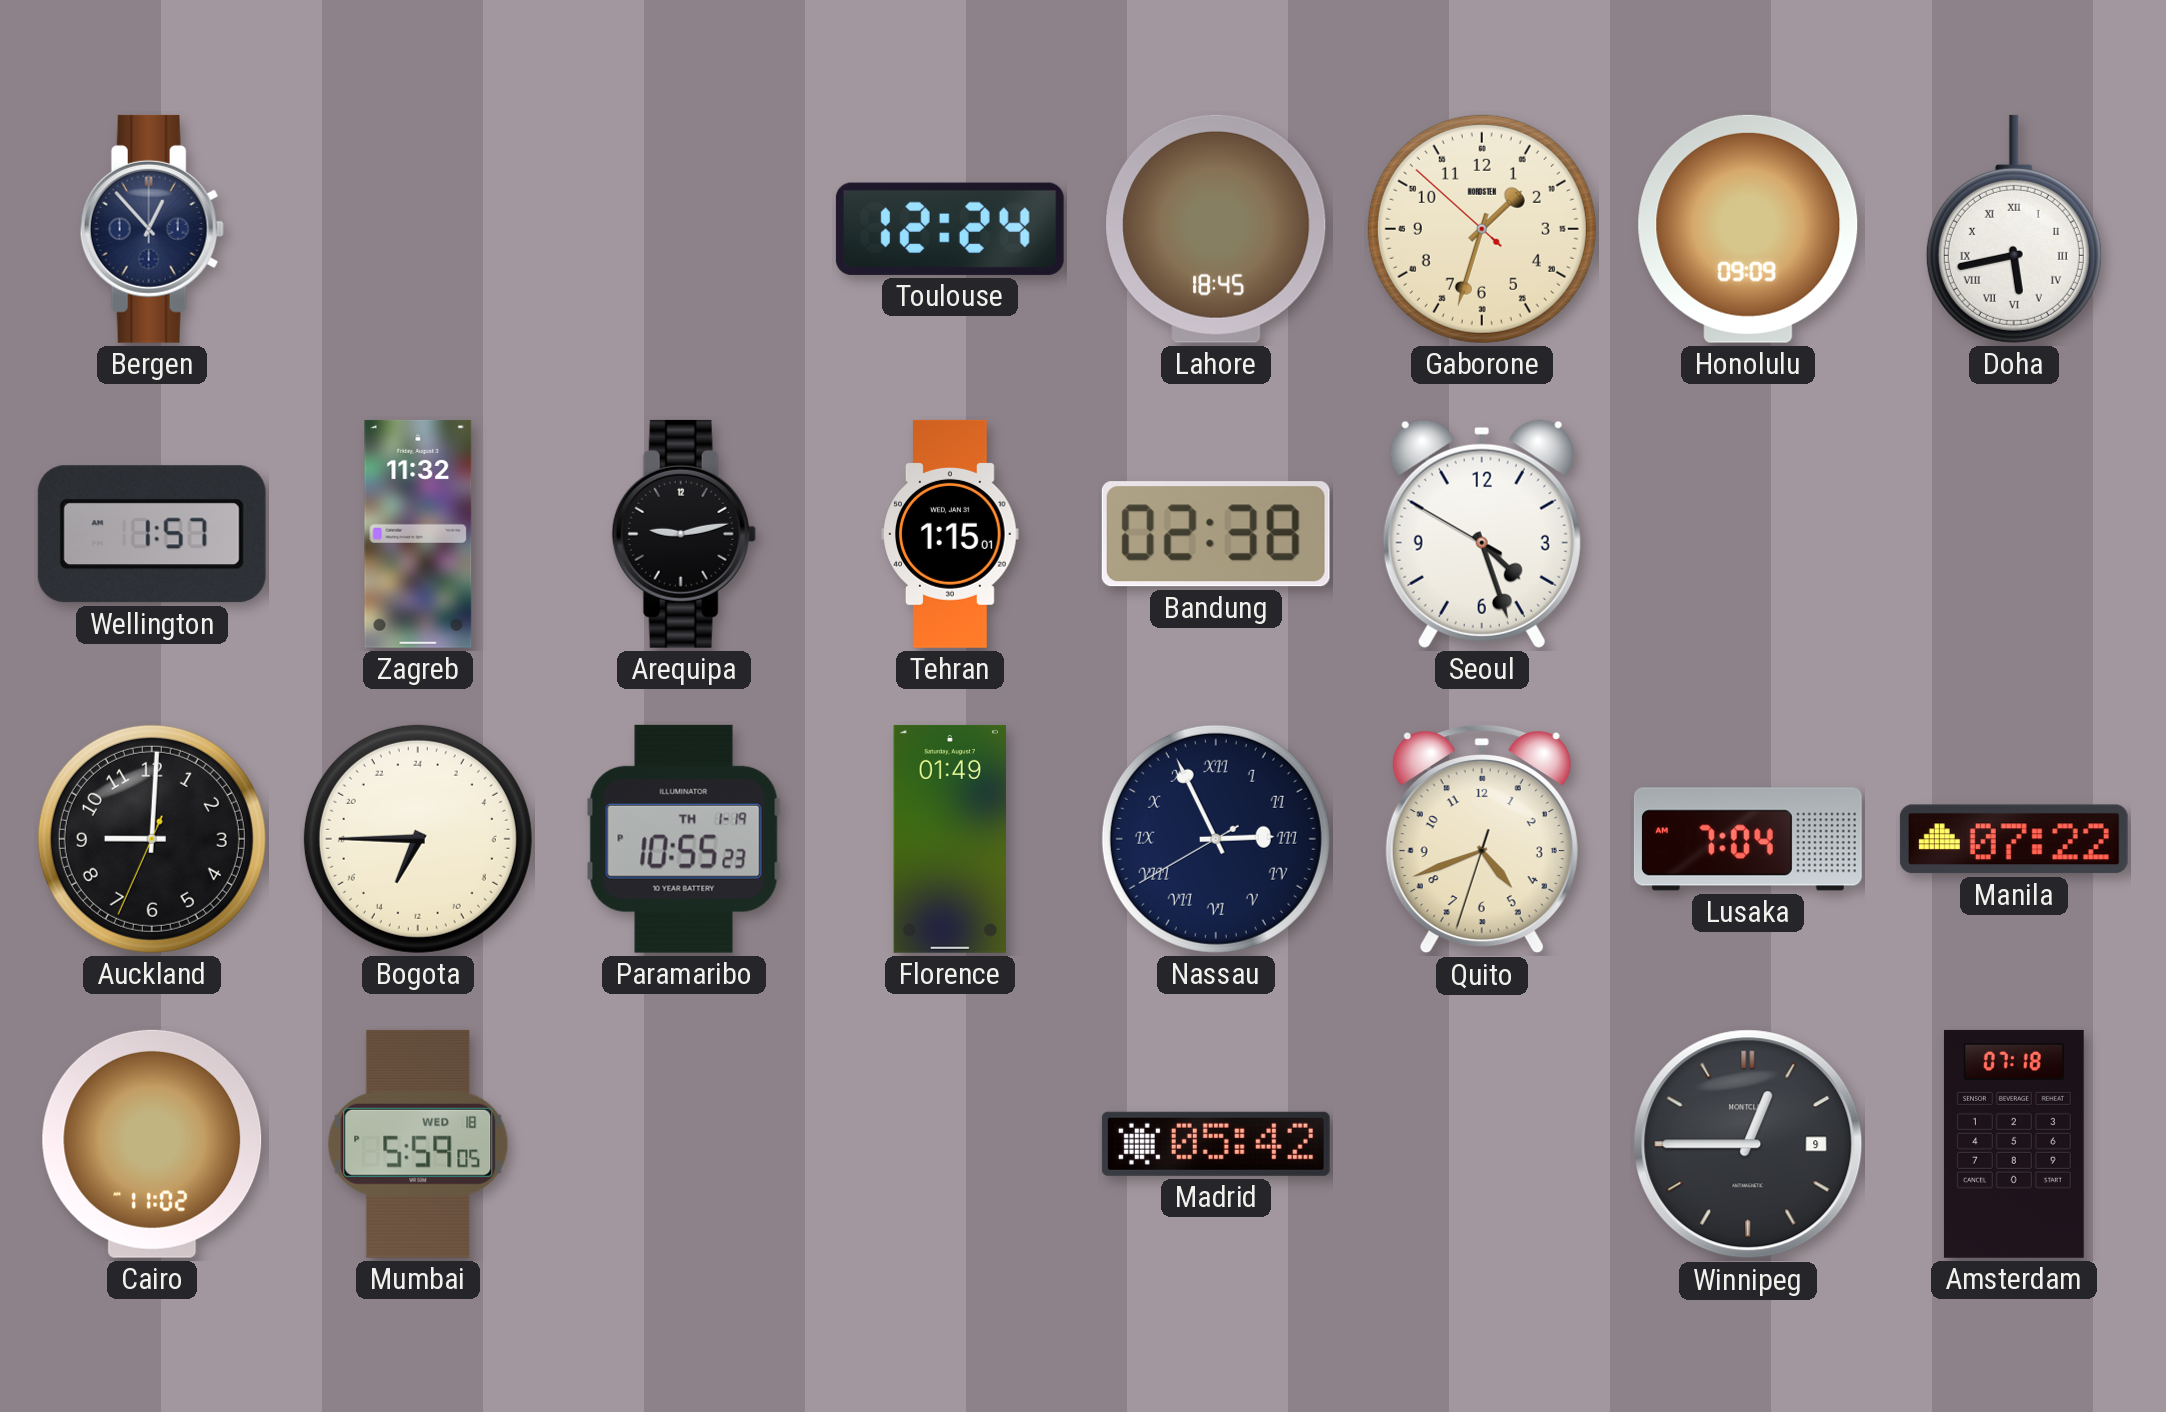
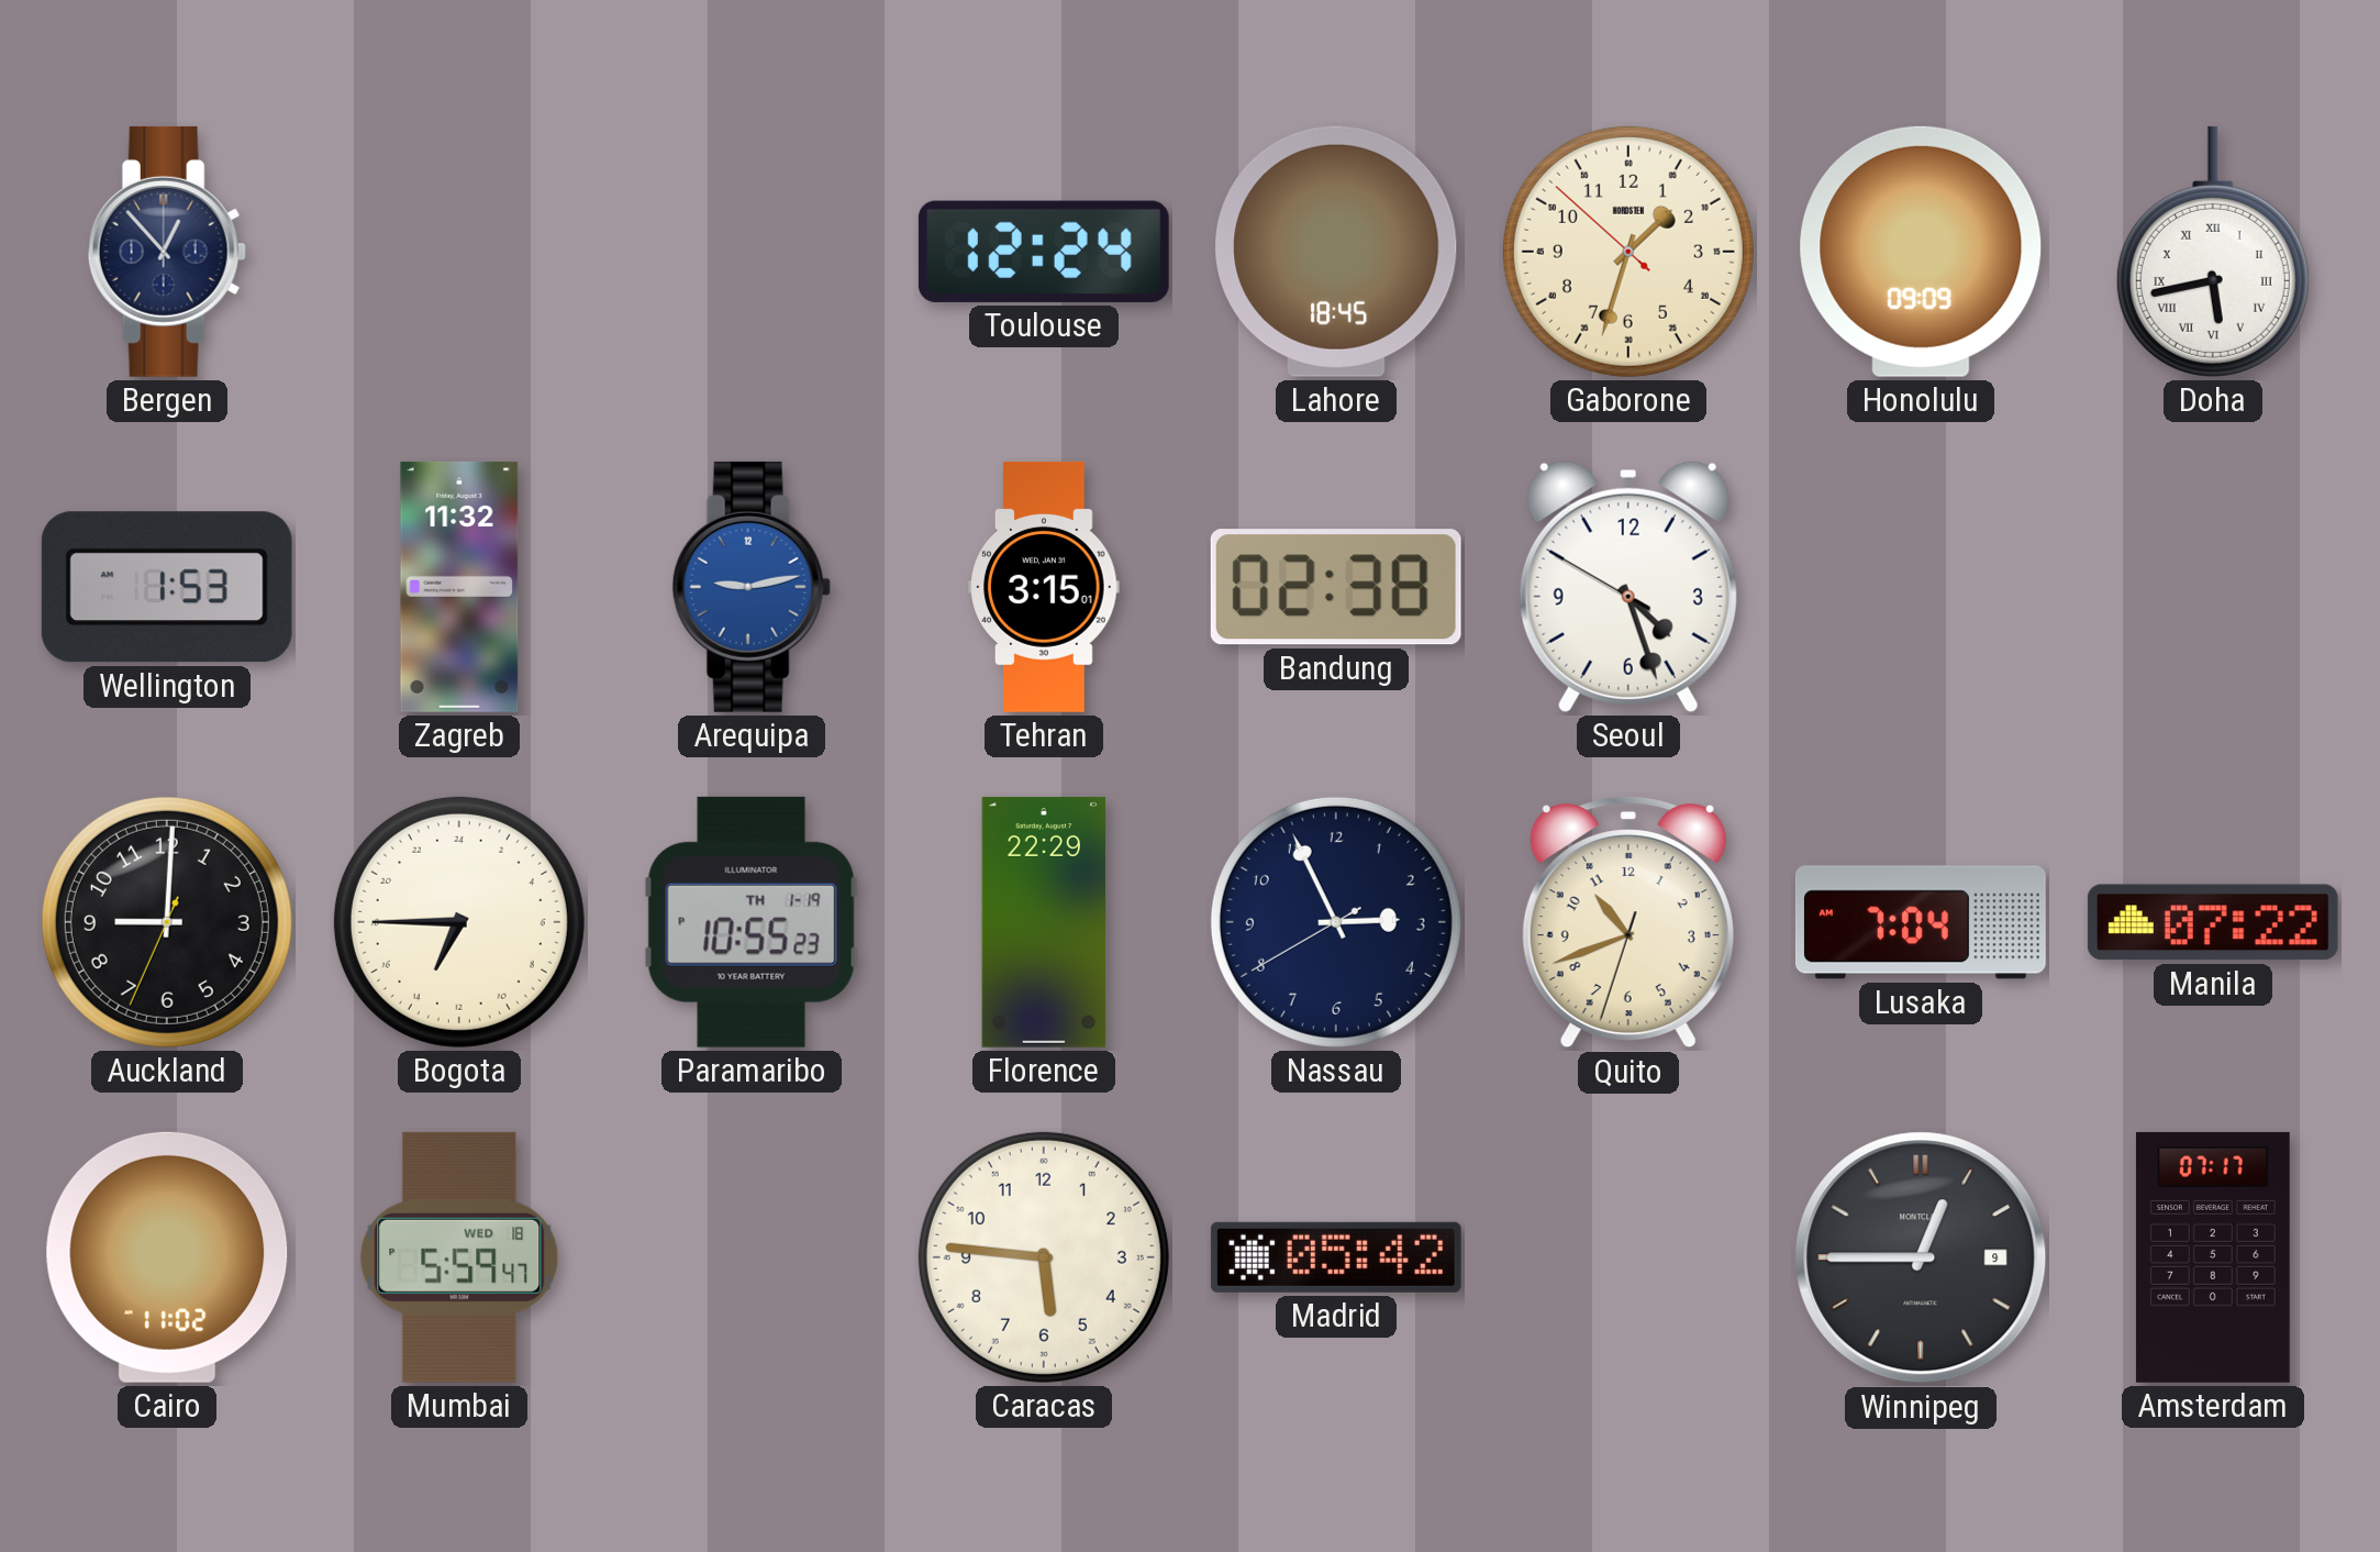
Wellington: 1:57 -> 1:53
Arequipa dial: black -> blue
Tehran: 1:15 -> 3:15
Florence: 01:49 -> 22:29
Nassau numerals: Roman -> Arabic
Quito: 4:41 -> 10:41
Mumbai: 5:59:05 -> 5:59:47
Caracas: none -> 5:46
Amsterdam: 07:18 -> 07:17
